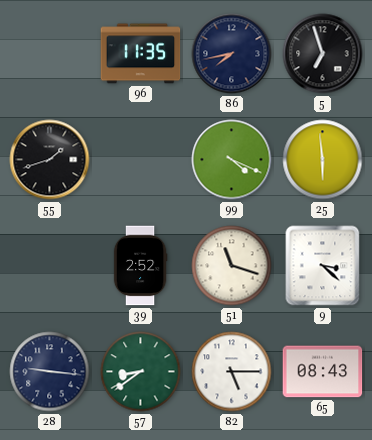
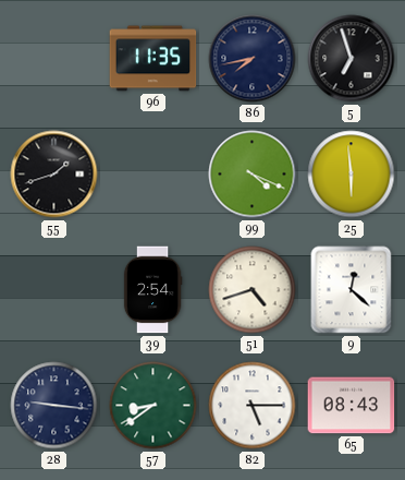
39: 2:52 -> 2:54
51: 11:18 -> 4:42
9: 3:22 -> 12:22
